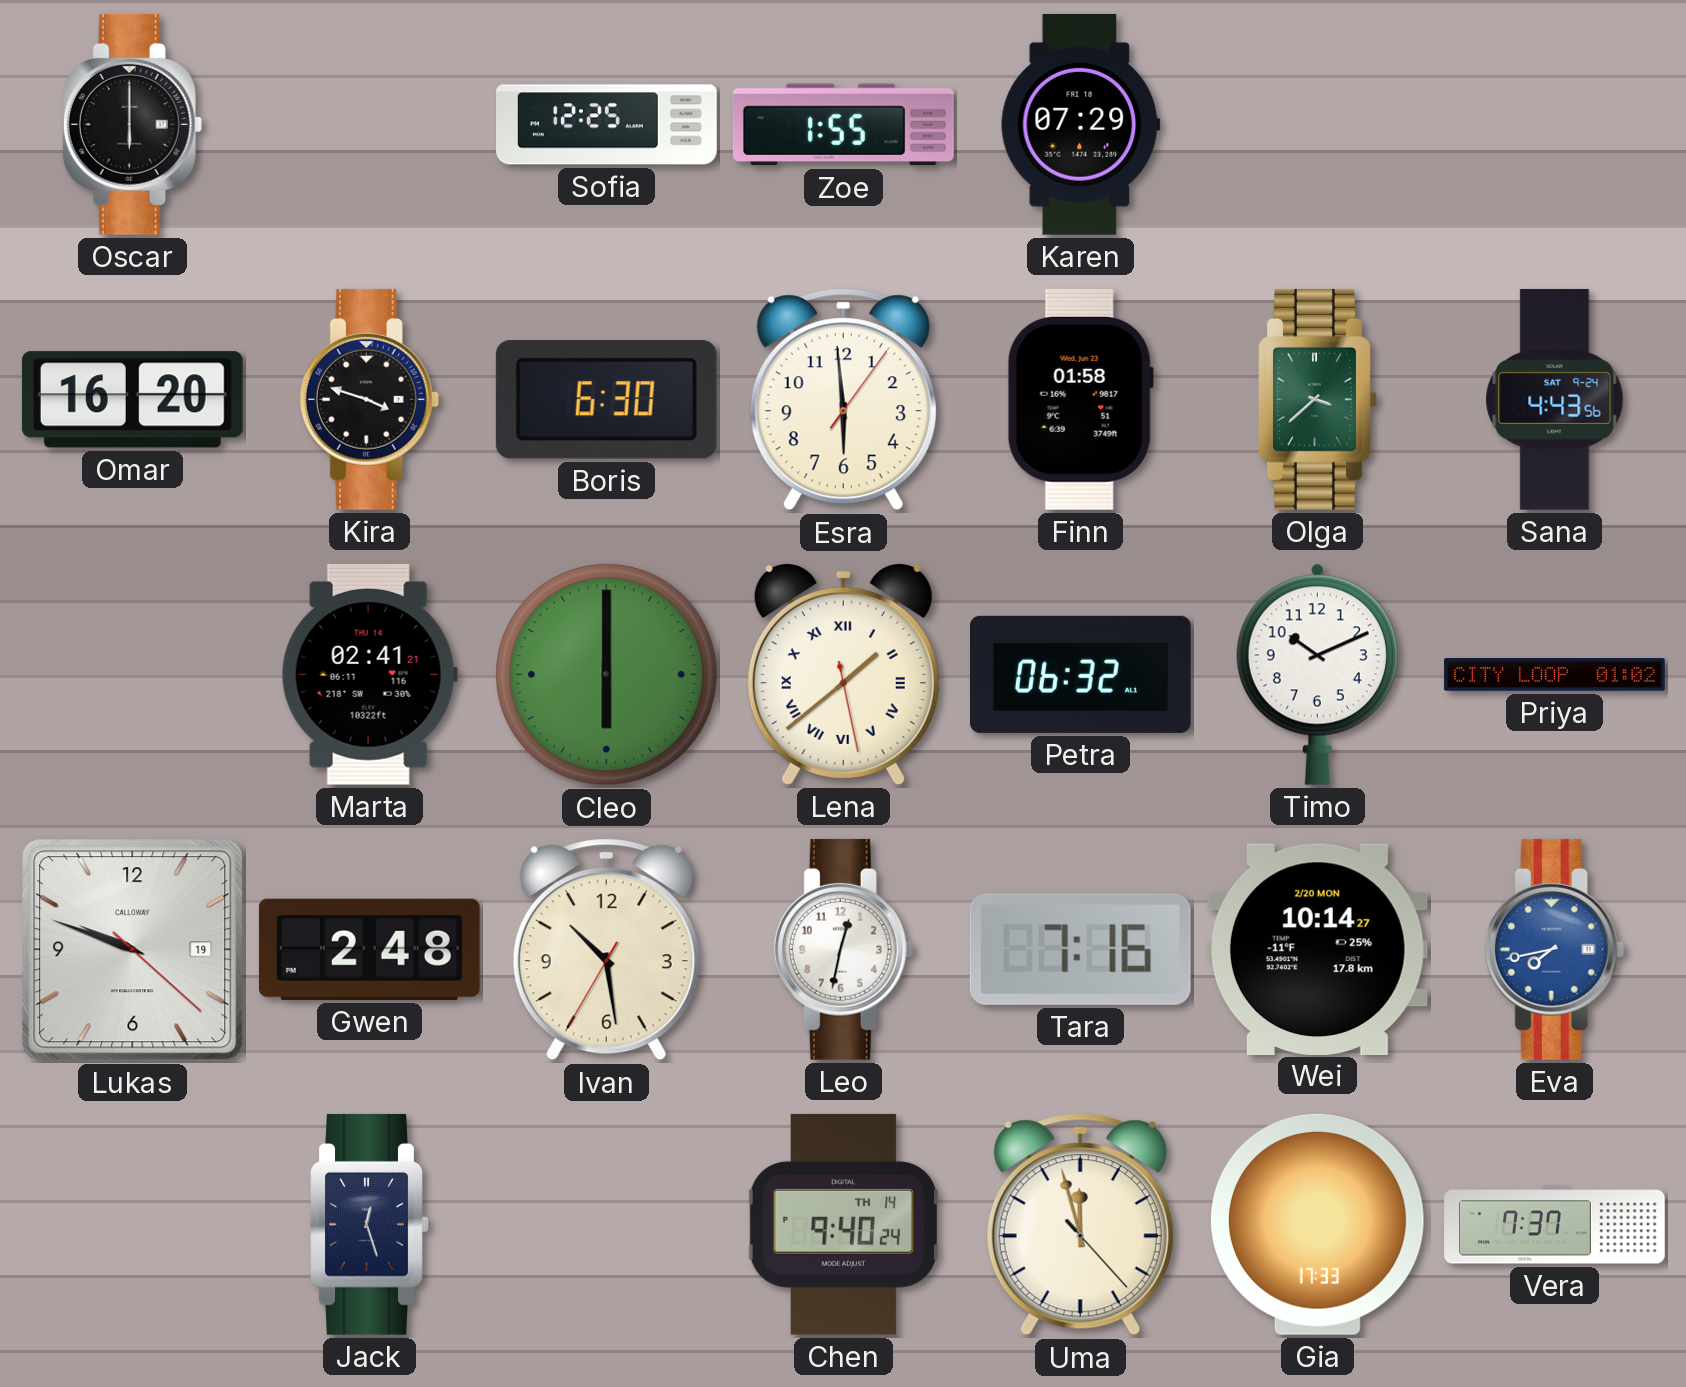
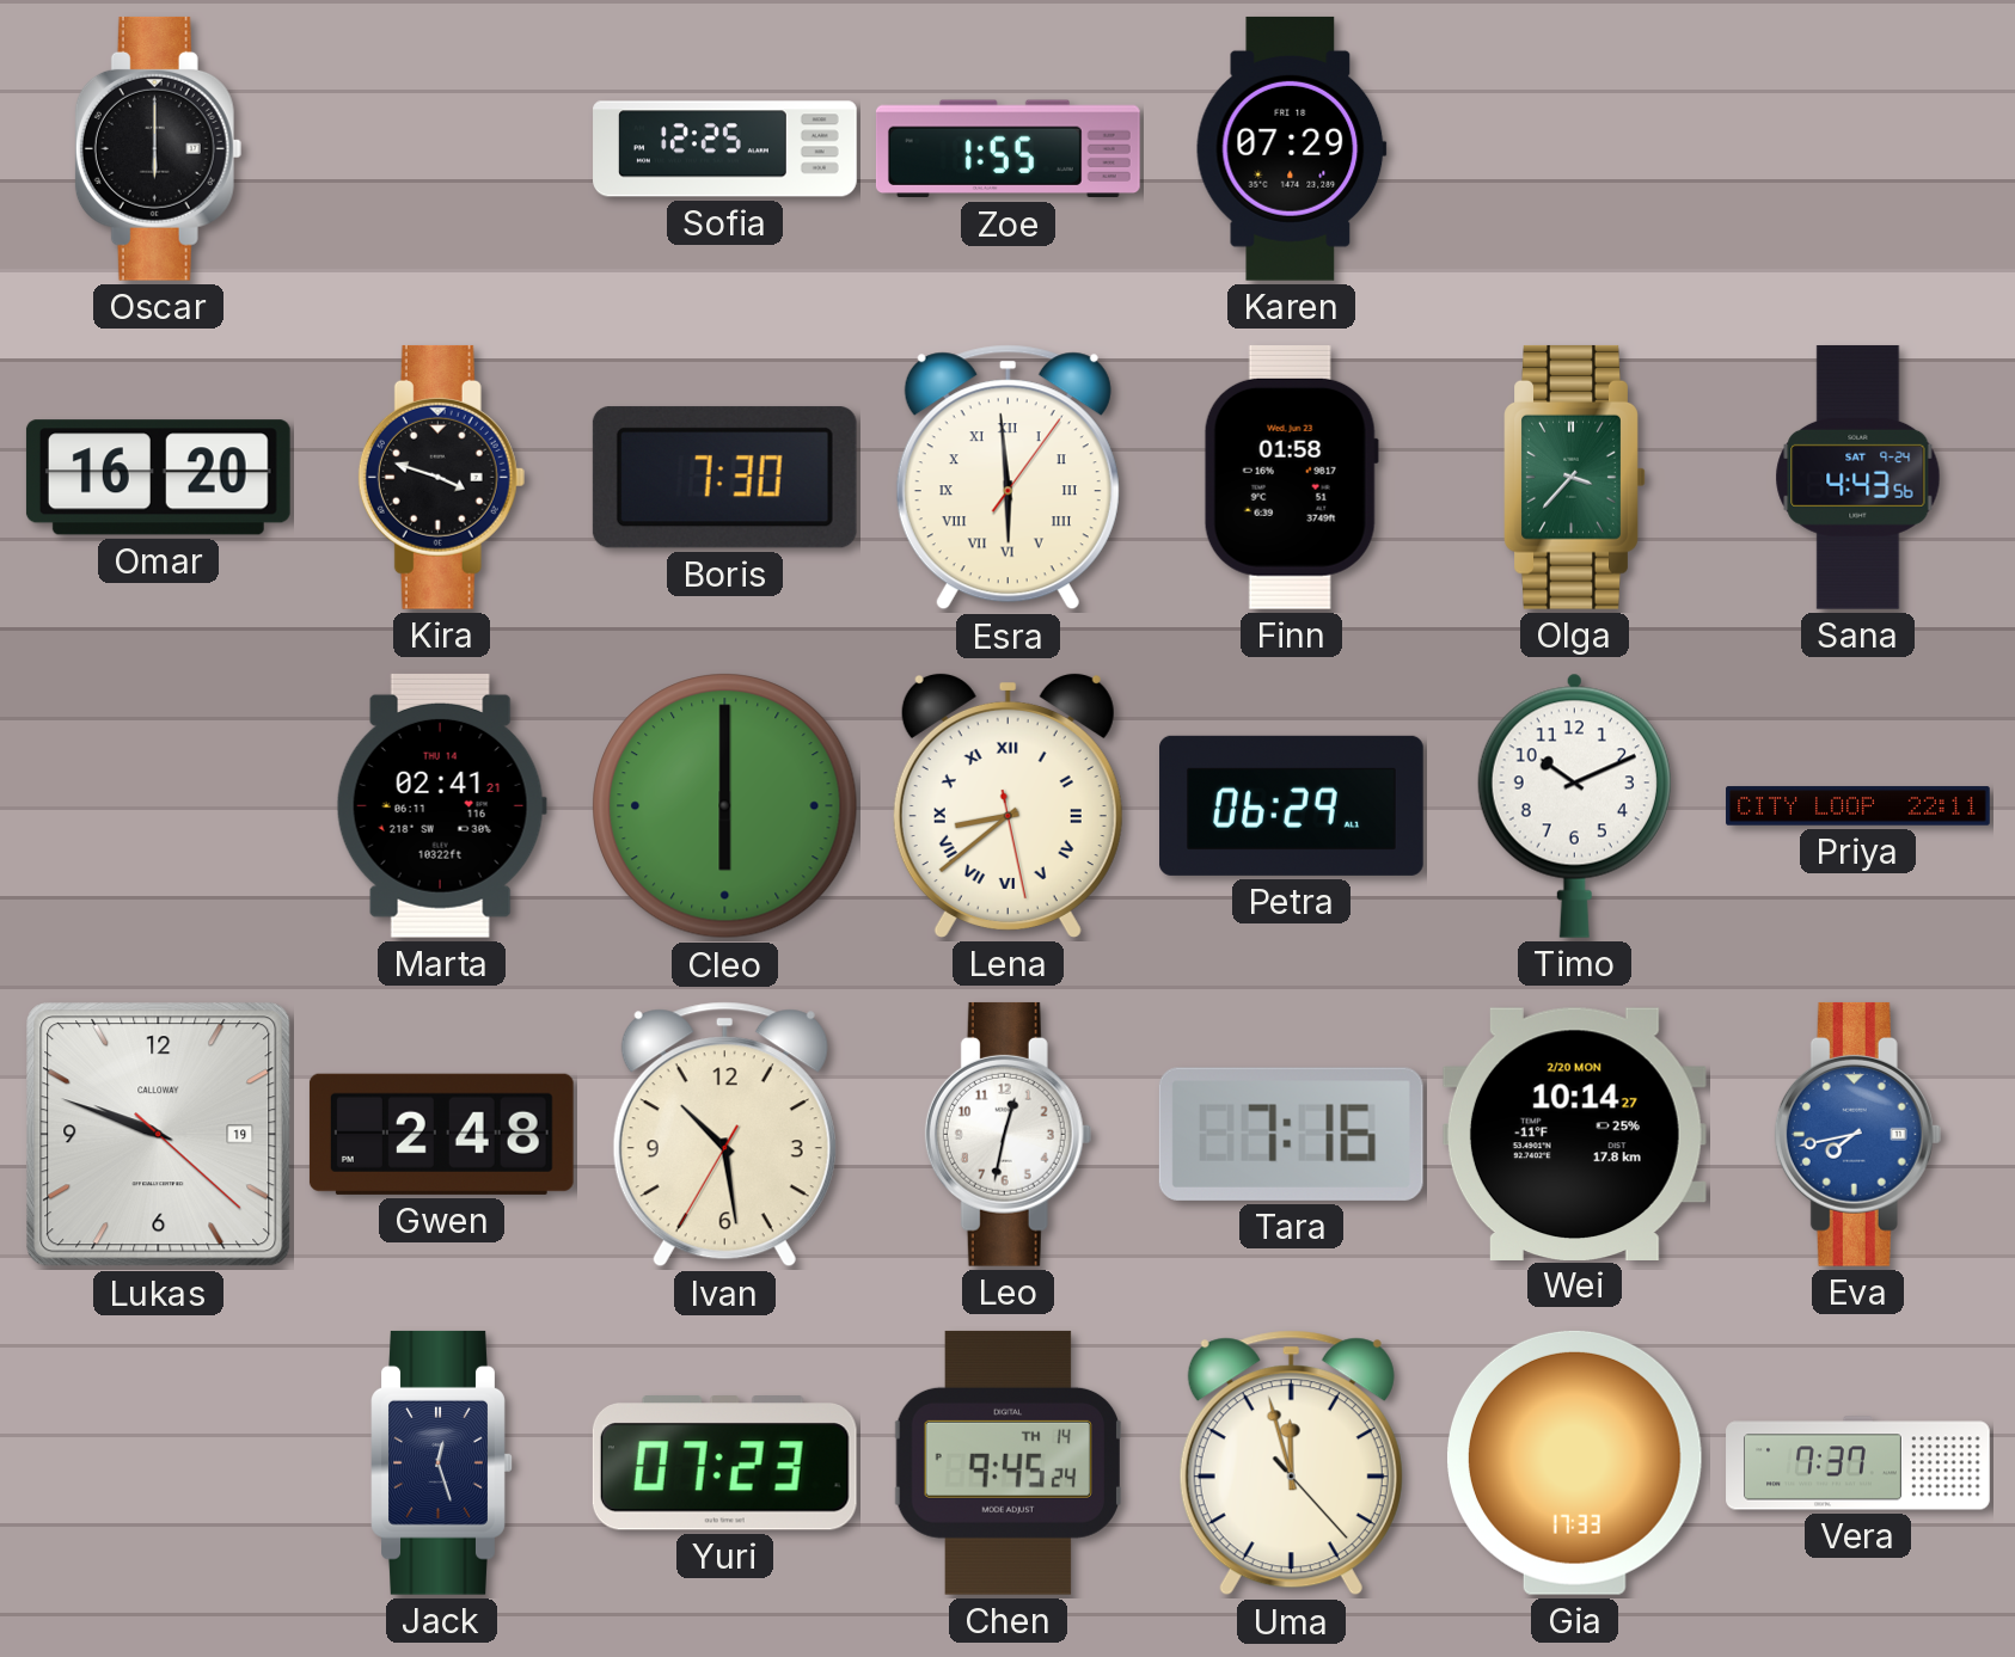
Boris: 6:30 -> 7:30
Esra numerals: Arabic -> Roman
Olga: 3:38 -> 3:37
Lena: 1:38 -> 8:38
Petra: 06:32 -> 06:29
Priya: 01:02 -> 22:11
Yuri: none -> 07:23
Chen: 9:40 -> 9:45
